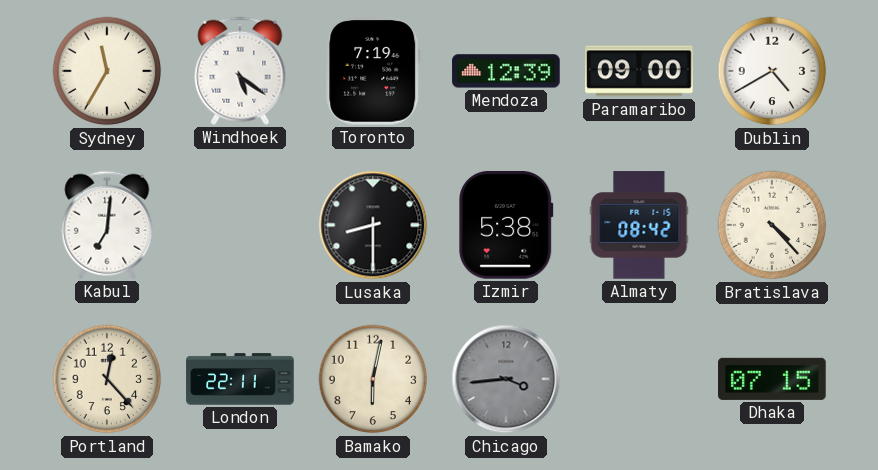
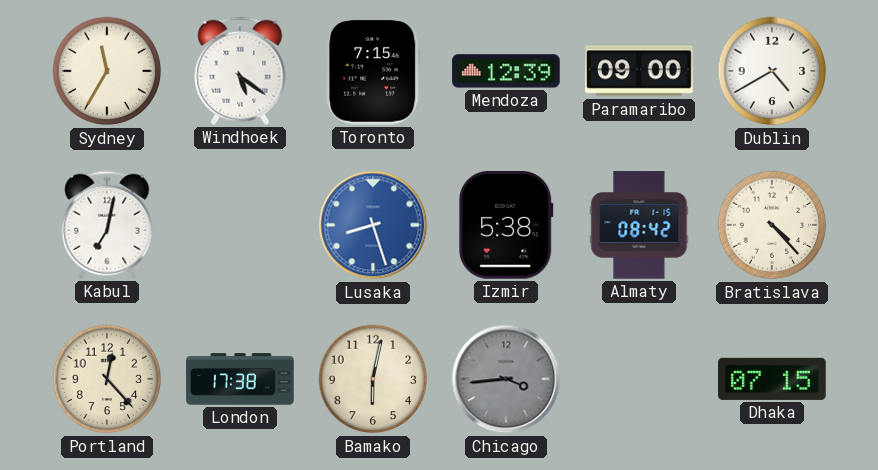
Toronto: 7:19 -> 7:15
Kabul: 7:01 -> 7:02
Lusaka: 8:30 -> 8:27
Lusaka dial: black -> blue
London: 22:11 -> 17:38
